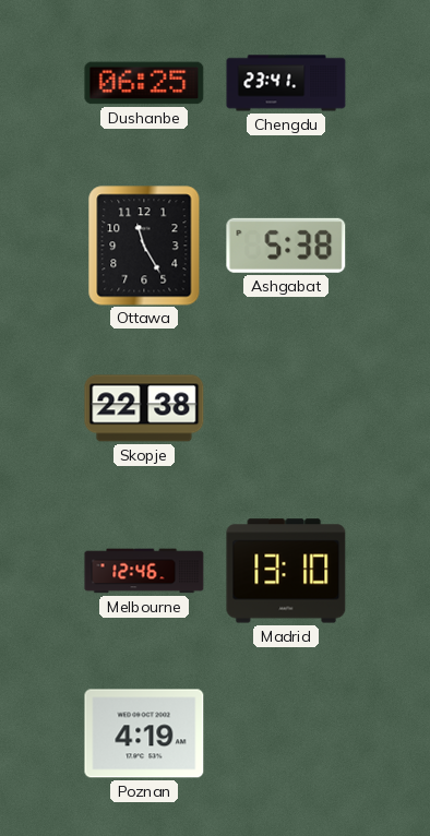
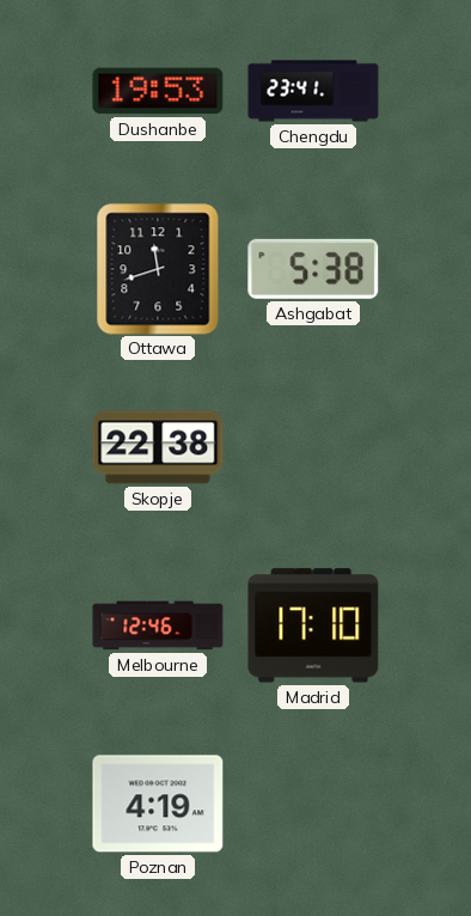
Dushanbe: 06:25 -> 19:53
Ottawa: 11:25 -> 11:42
Madrid: 13:10 -> 17:10
